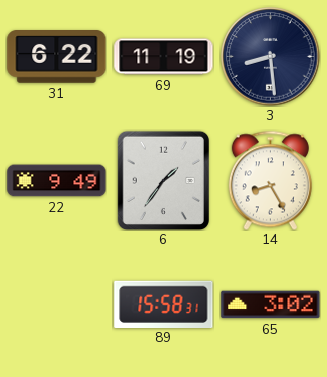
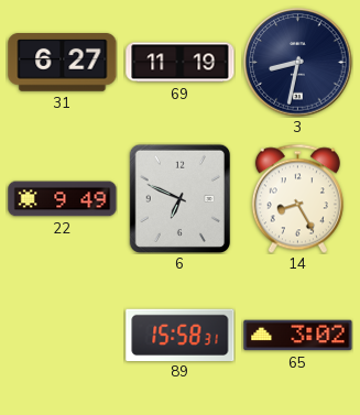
31: 6:22 -> 6:27
3: 8:29 -> 8:32
6: 1:36 -> 6:49
